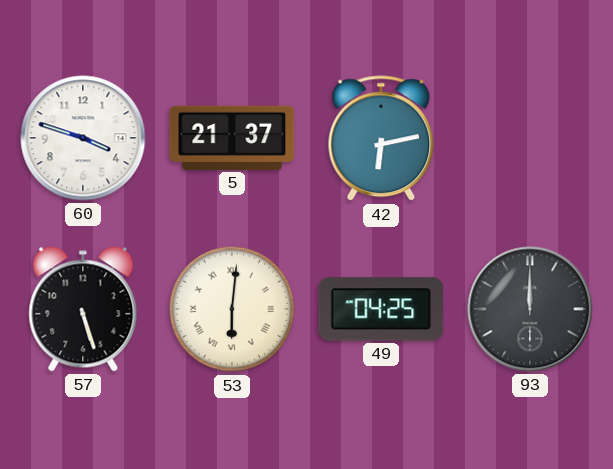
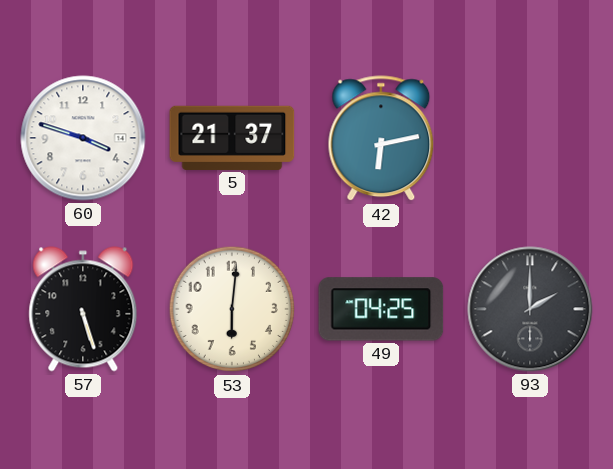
53 numerals: Roman -> Arabic
93: 12:00 -> 2:00
